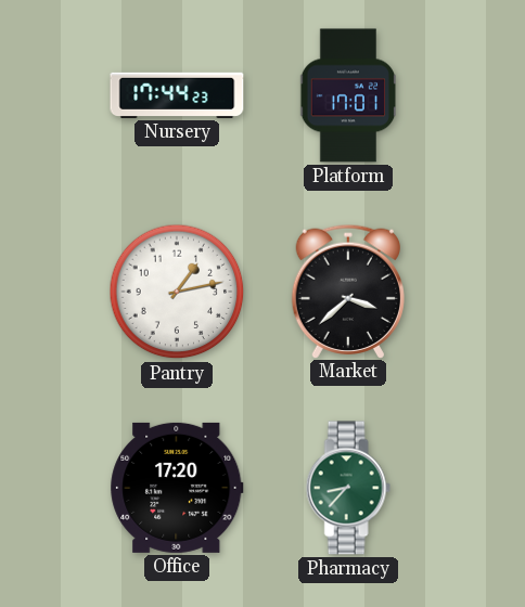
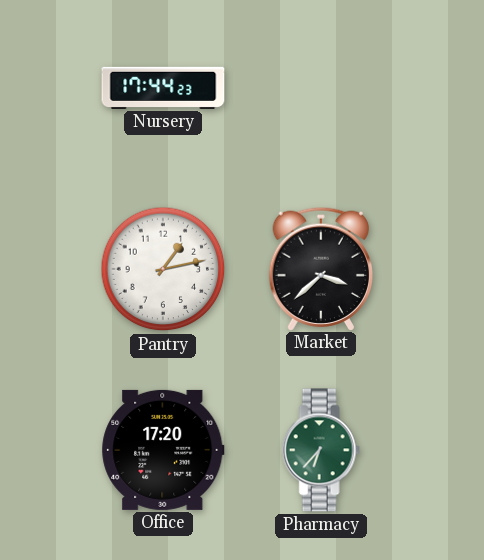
Platform: 17:01 -> none
Pharmacy: 8:37 -> 6:37
